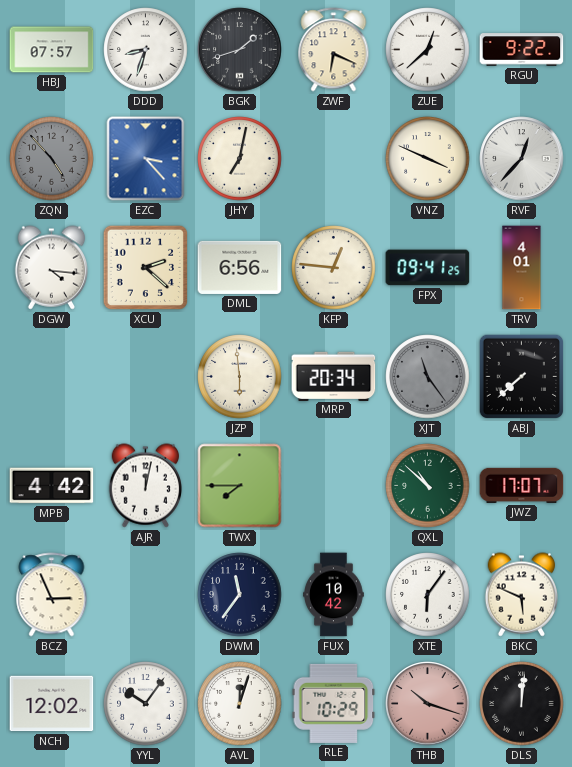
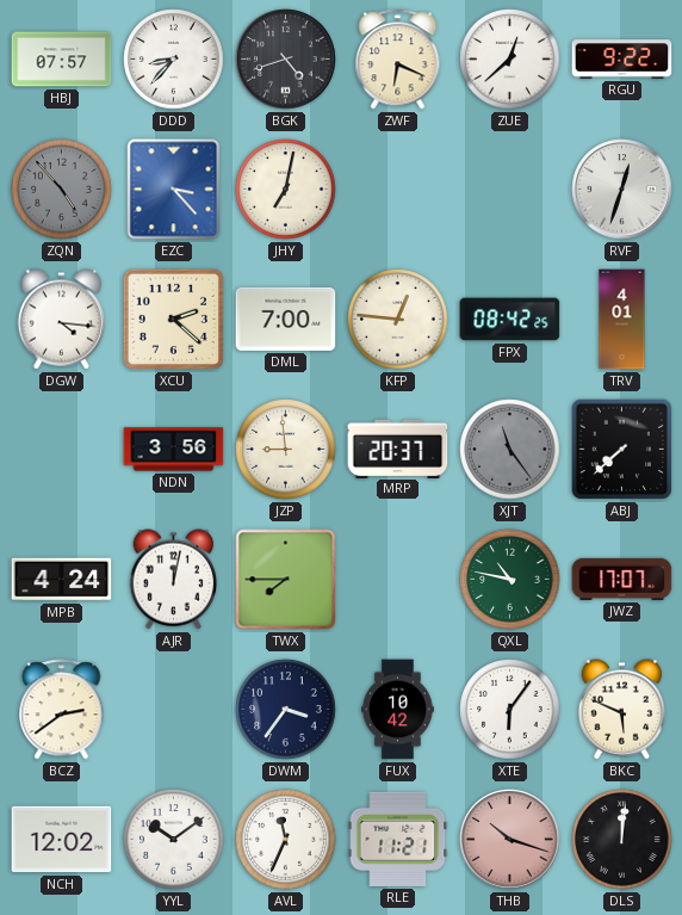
DDD: 8:33 -> 8:37
BGK: 1:42 -> 4:42
VNZ: 3:49 -> none
RVF: 12:37 -> 12:33
DML: 6:56 -> 7:00
FPX: 09:41 -> 08:42
NDN: none -> 3:56
JZP: 5:59 -> 8:59
MRP: 20:34 -> 20:37
MPB: 4:42 -> 4:24
QXL: 10:52 -> 10:47
BCZ: 2:56 -> 2:39
DWM: 11:36 -> 3:36
YYL: 10:06 -> 10:09
AVL: 12:03 -> 11:34
RLE: 10:29 -> 11:21
